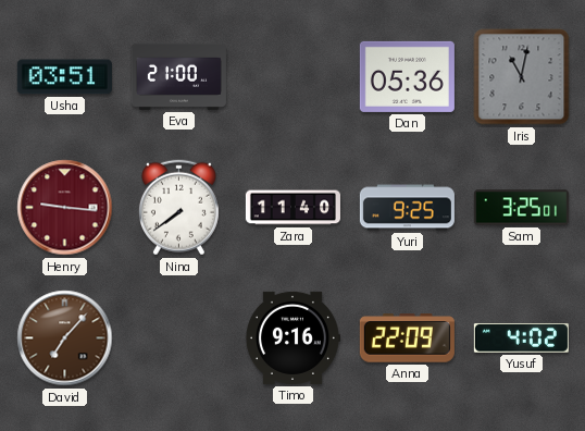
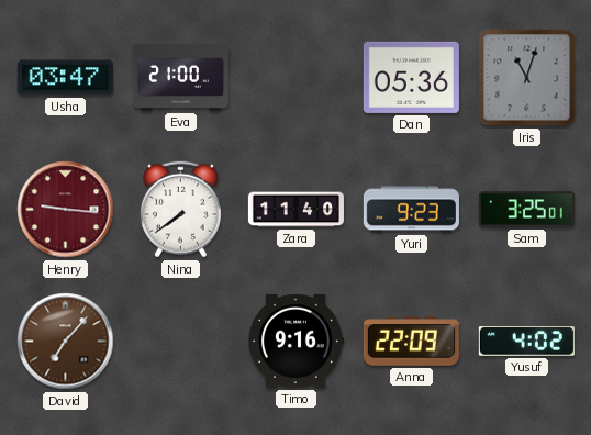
Usha: 03:51 -> 03:47
Iris: 11:02 -> 11:03
Yuri: 9:25 -> 9:23
